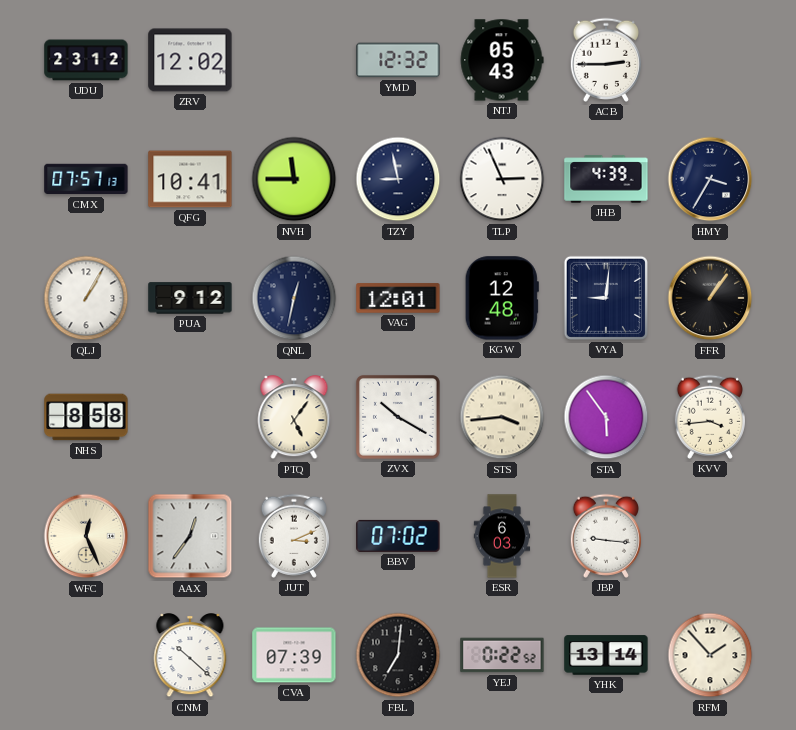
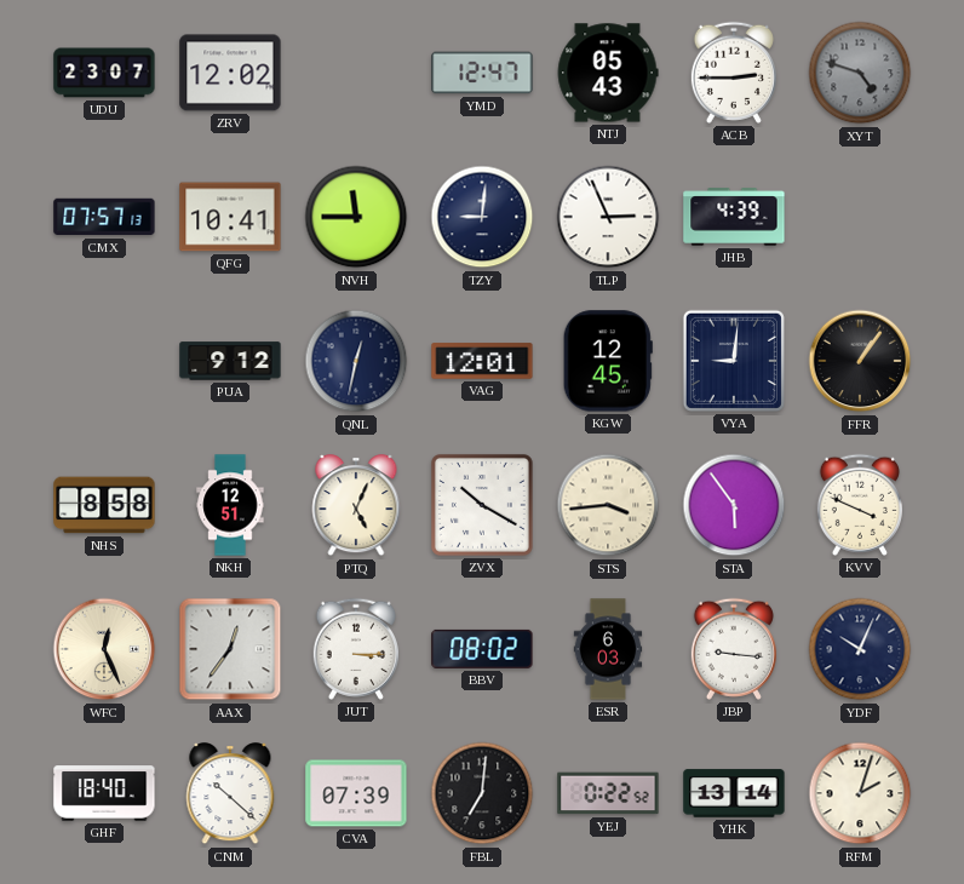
UDU: 23:12 -> 23:07
YMD: 12:32 -> 12:47
XYT: none -> 4:48
TZY: 8:58 -> 9:01
HMY: 3:35 -> none
QLJ: 1:05 -> none
KGW: 12:48 -> 12:45
NKH: none -> 12:51
PTQ: 5:06 -> 5:04
KVV: 3:44 -> 3:49
JUT: 3:11 -> 3:15
BBV: 07:02 -> 08:02
YDF: none -> 10:04
GHF: none -> 18:40
RFM: 1:53 -> 2:03
